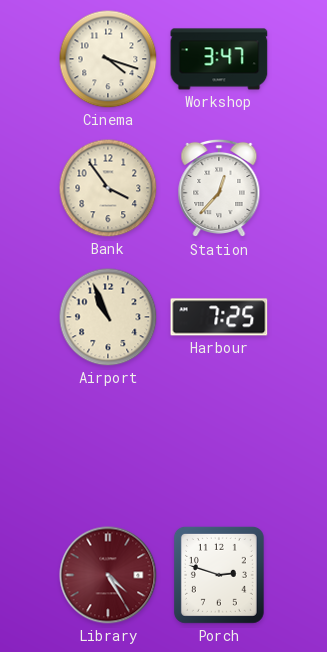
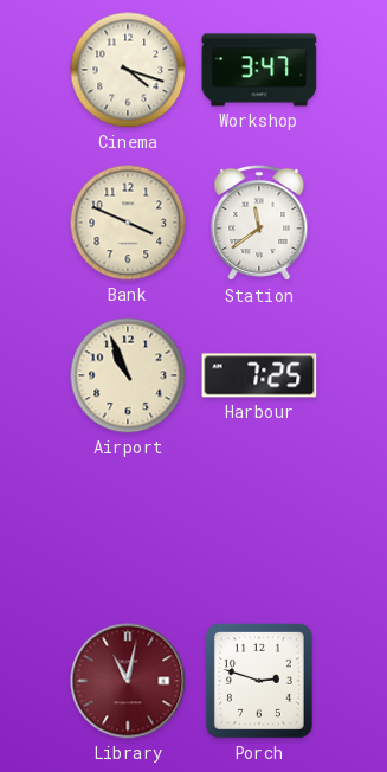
Bank: 3:54 -> 3:49
Station: 12:37 -> 11:39
Library: 4:25 -> 11:02
